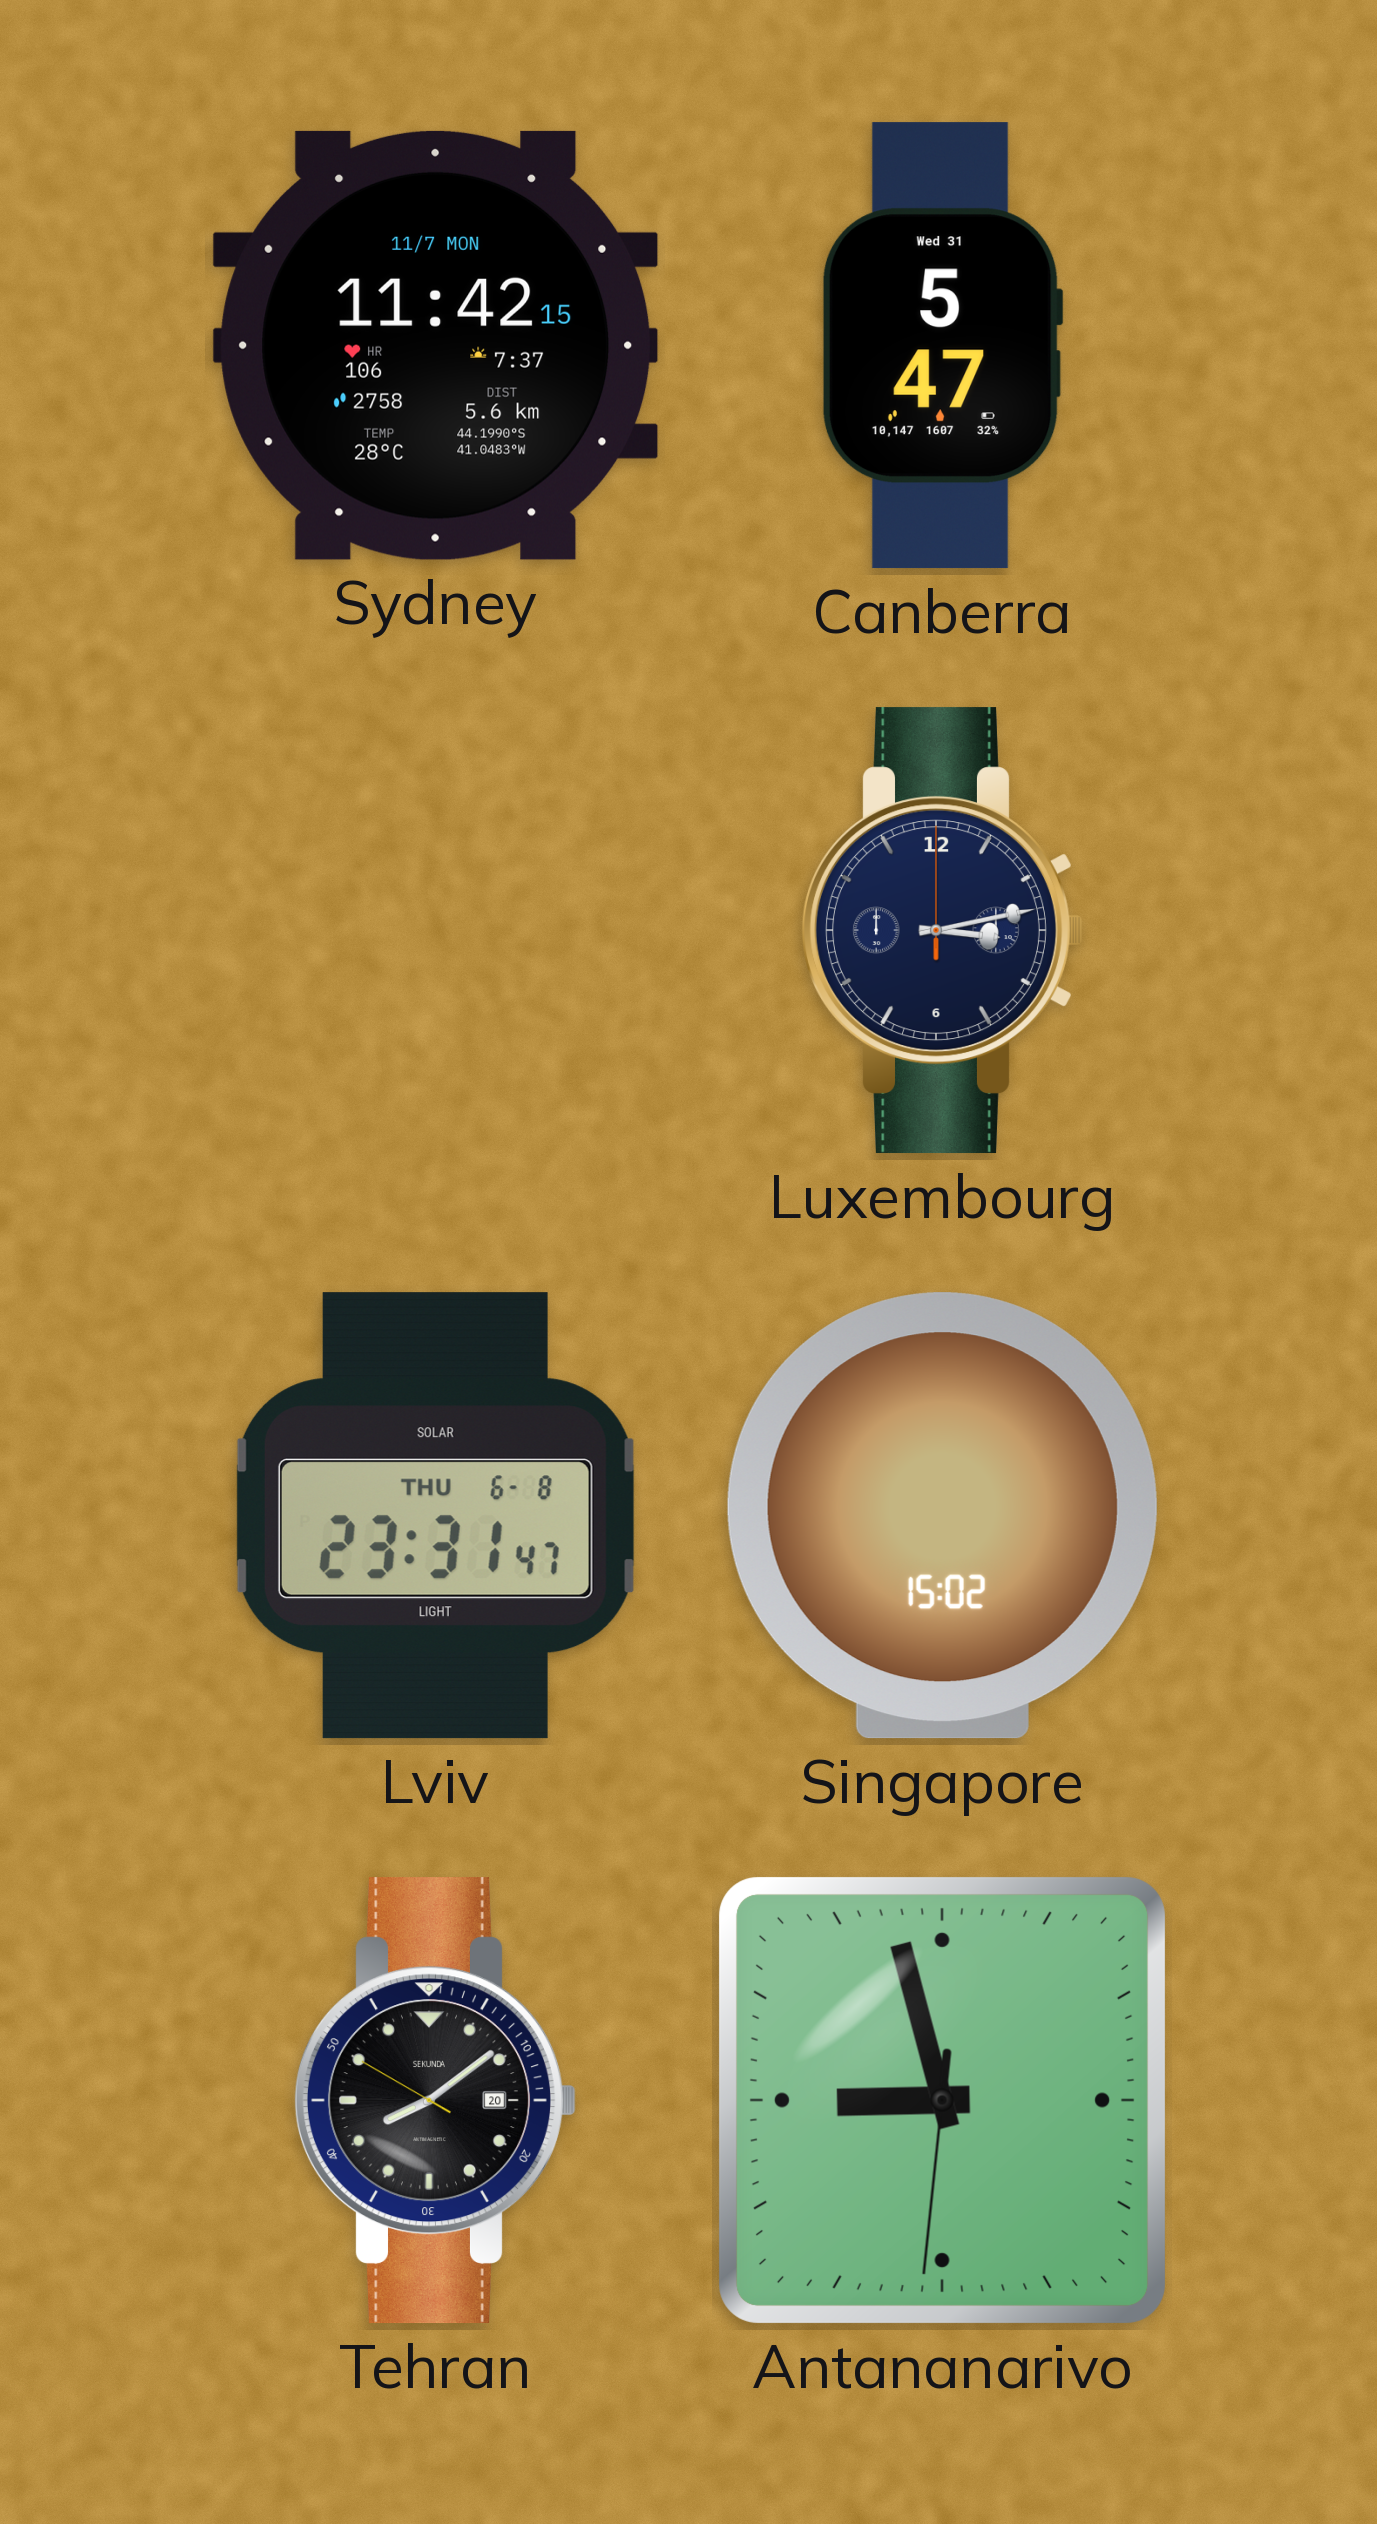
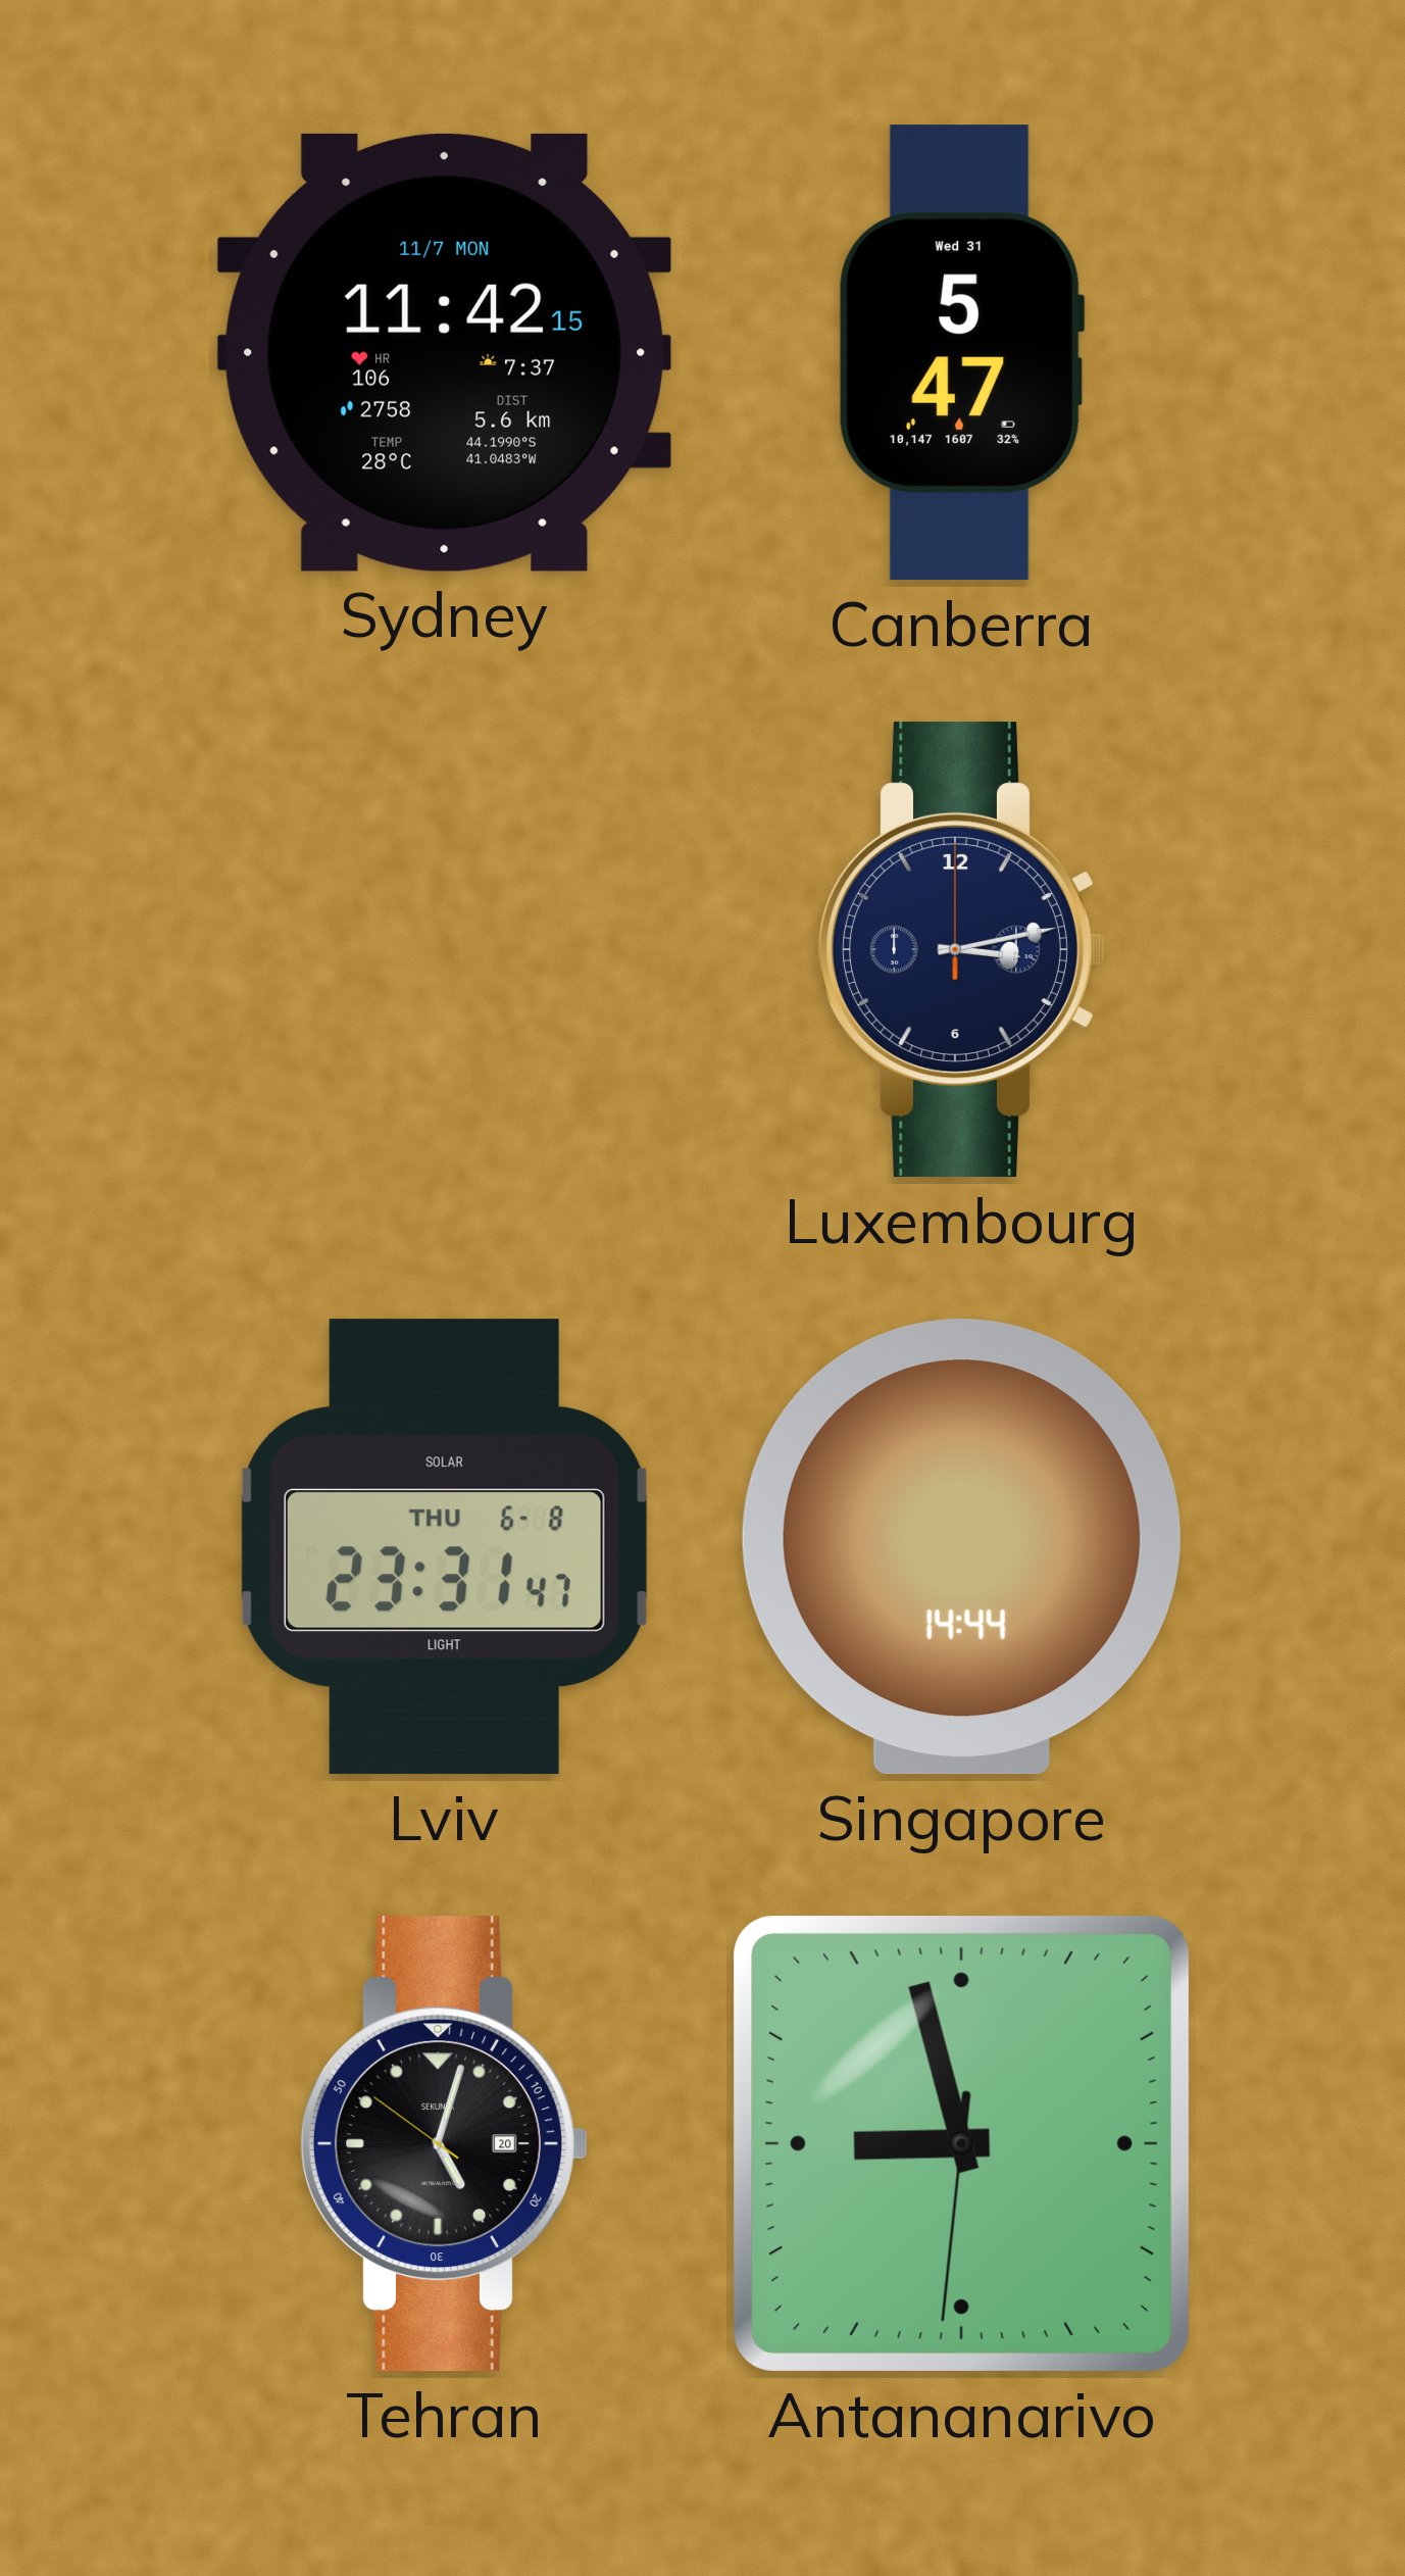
Singapore: 15:02 -> 14:44
Tehran: 8:08 -> 5:02
